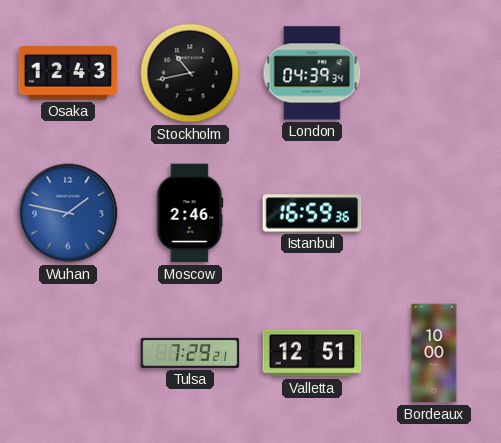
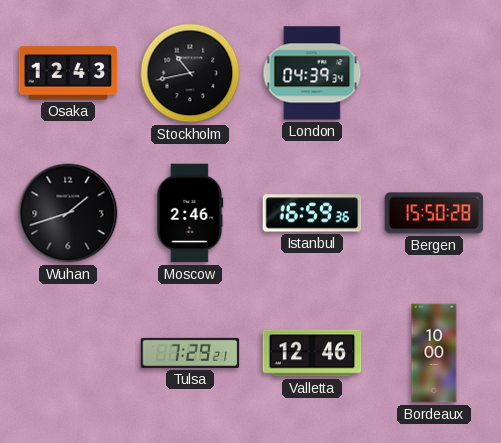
Wuhan: 1:47 -> 1:42
Wuhan dial: blue -> black
Bergen: none -> 15:50
Valletta: 12:51 -> 12:46
